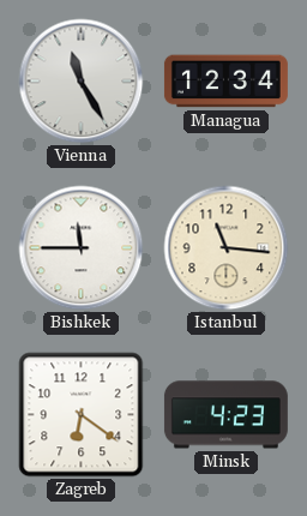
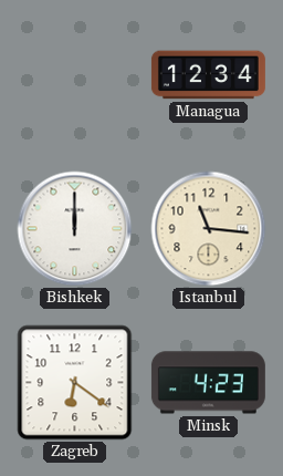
Vienna: 11:25 -> none
Bishkek: 11:45 -> 12:00
